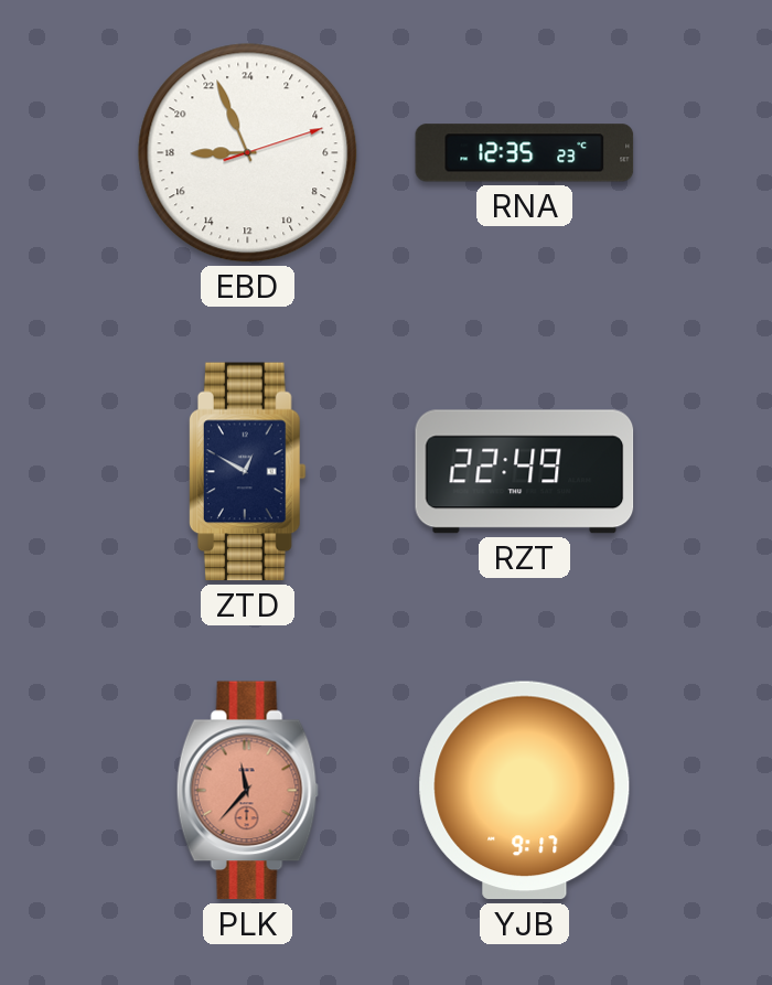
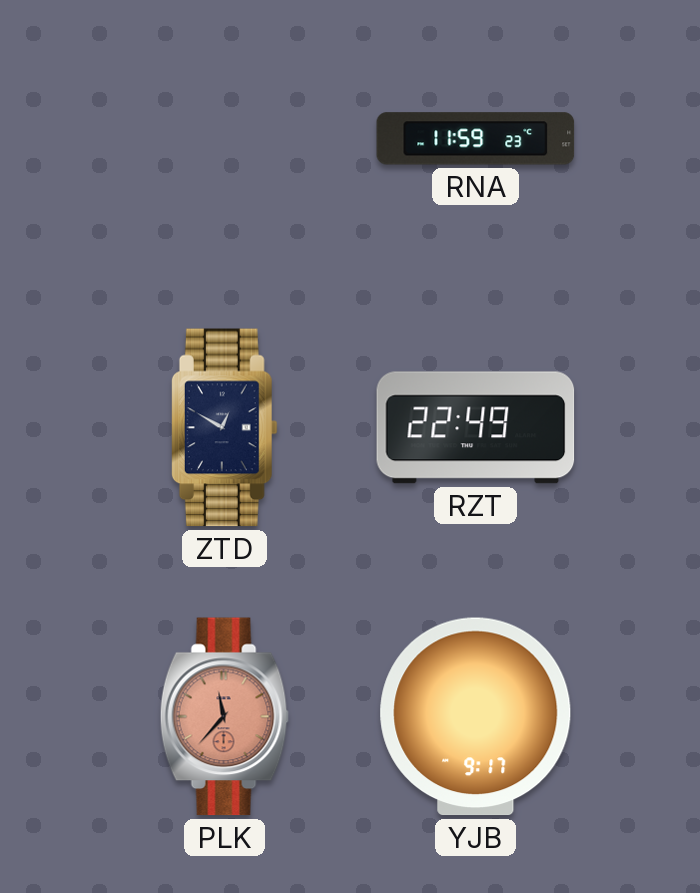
EBD: 17:56 -> none
RNA: 12:35 -> 11:59
